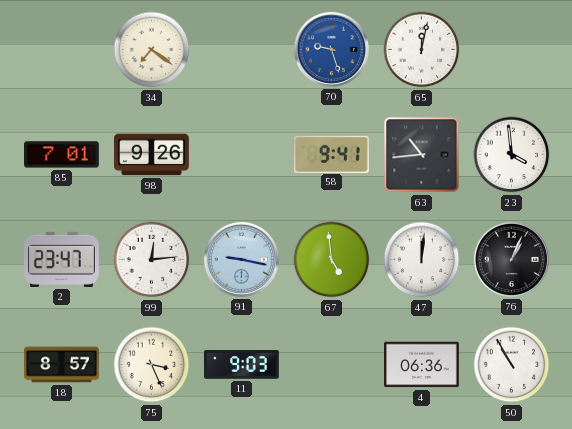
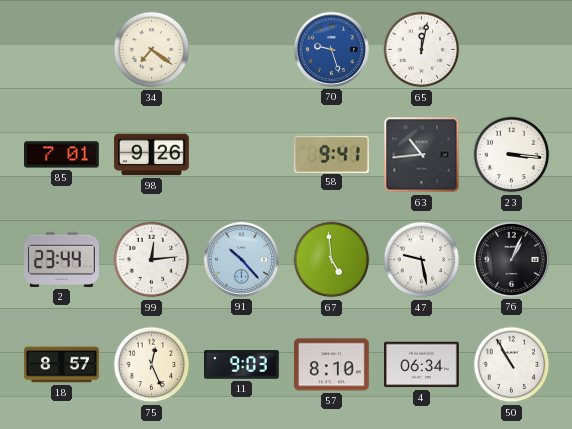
23: 3:59 -> 3:16
2: 23:47 -> 23:44
91: 9:17 -> 10:23
47: 12:01 -> 9:28
75: 3:26 -> 12:26
57: none -> 8:10
4: 06:36 -> 06:34
